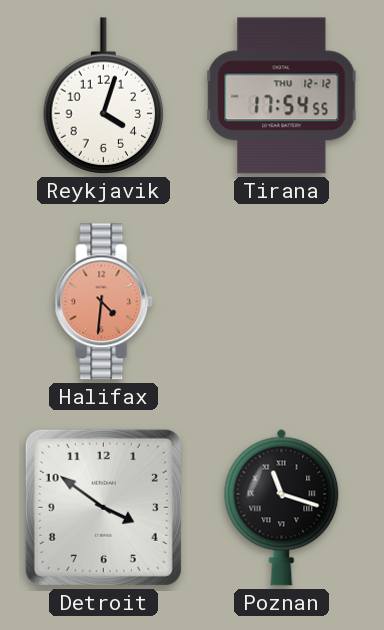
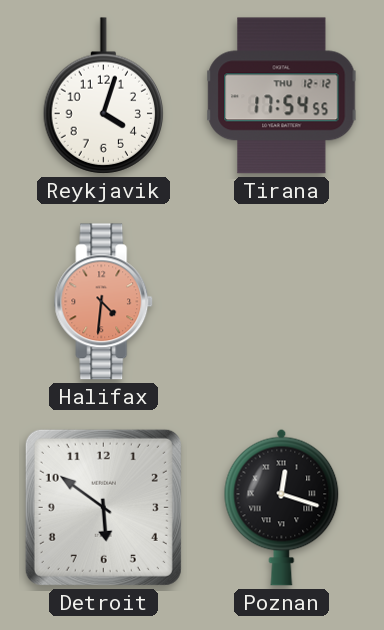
Detroit: 3:51 -> 5:51
Poznan: 11:18 -> 12:18
